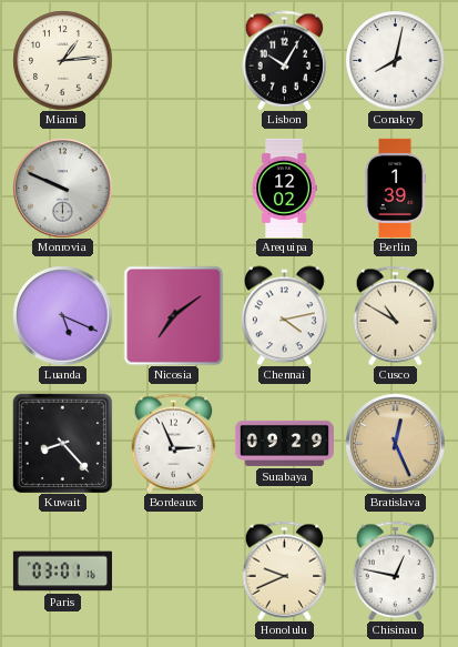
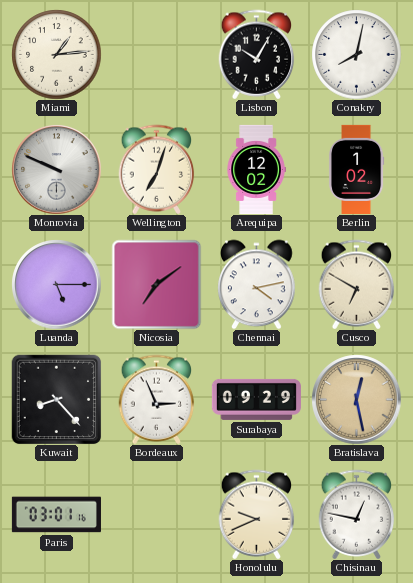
Wellington: none -> 7:03
Berlin: 1:39 -> 1:02
Luanda: 5:19 -> 5:15
Cusco: 10:50 -> 6:50
Bratislava: 12:26 -> 12:28
